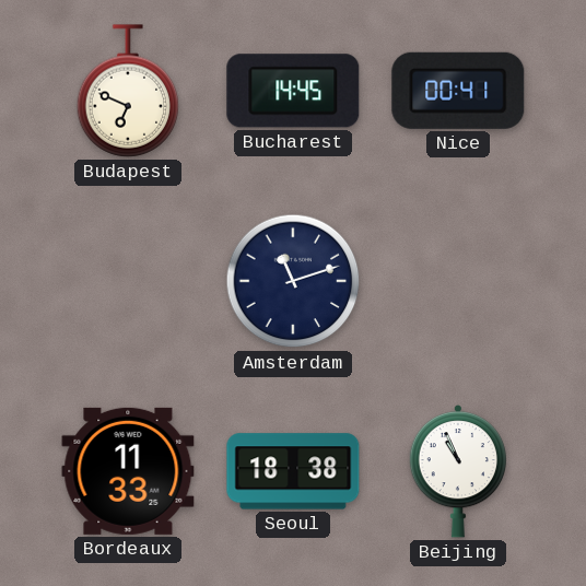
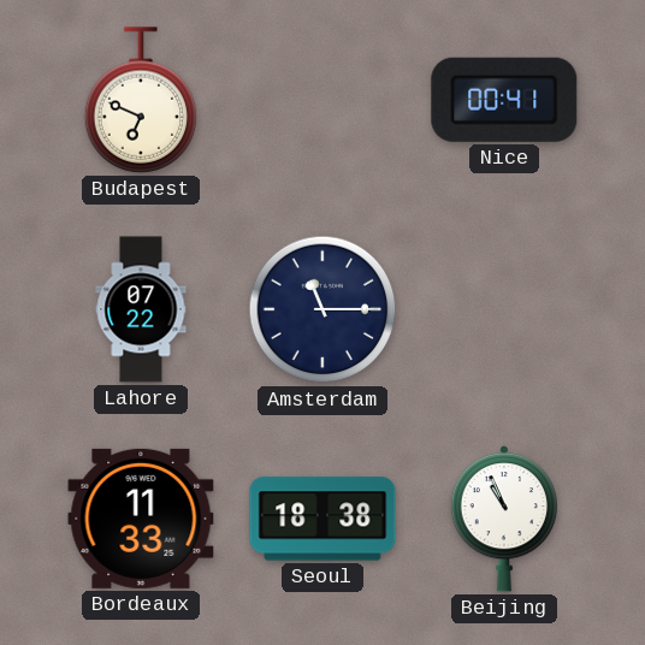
Bucharest: 14:45 -> none
Lahore: none -> 07:22
Amsterdam: 11:12 -> 11:15
